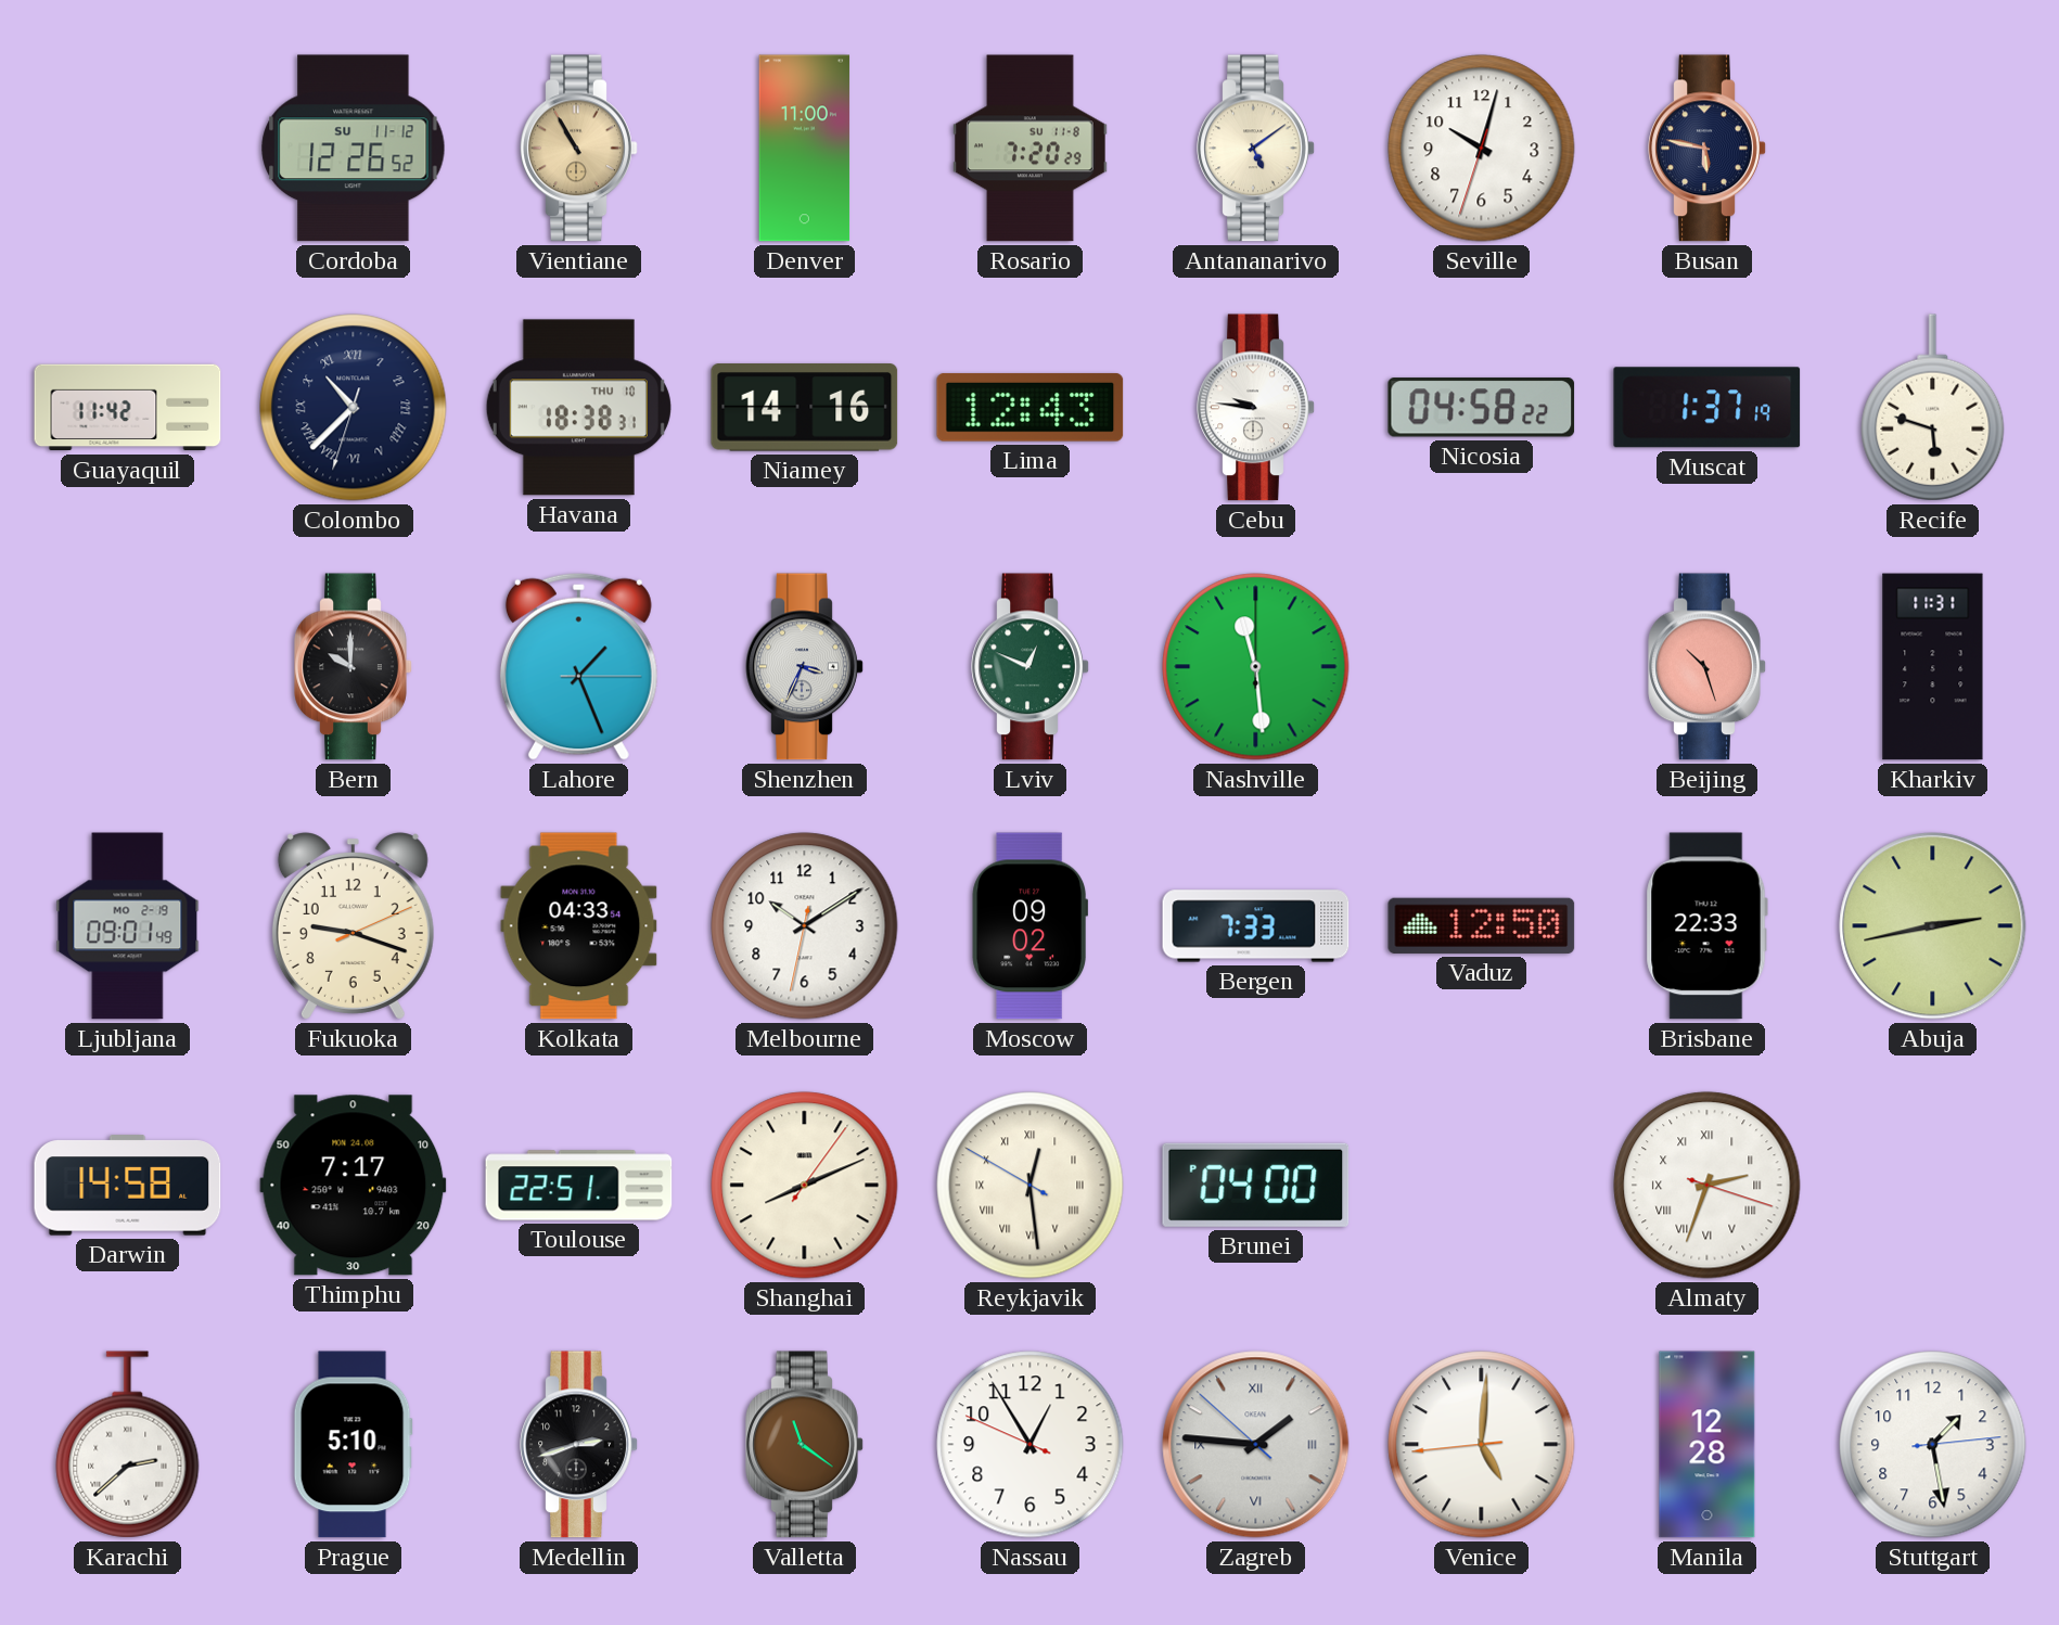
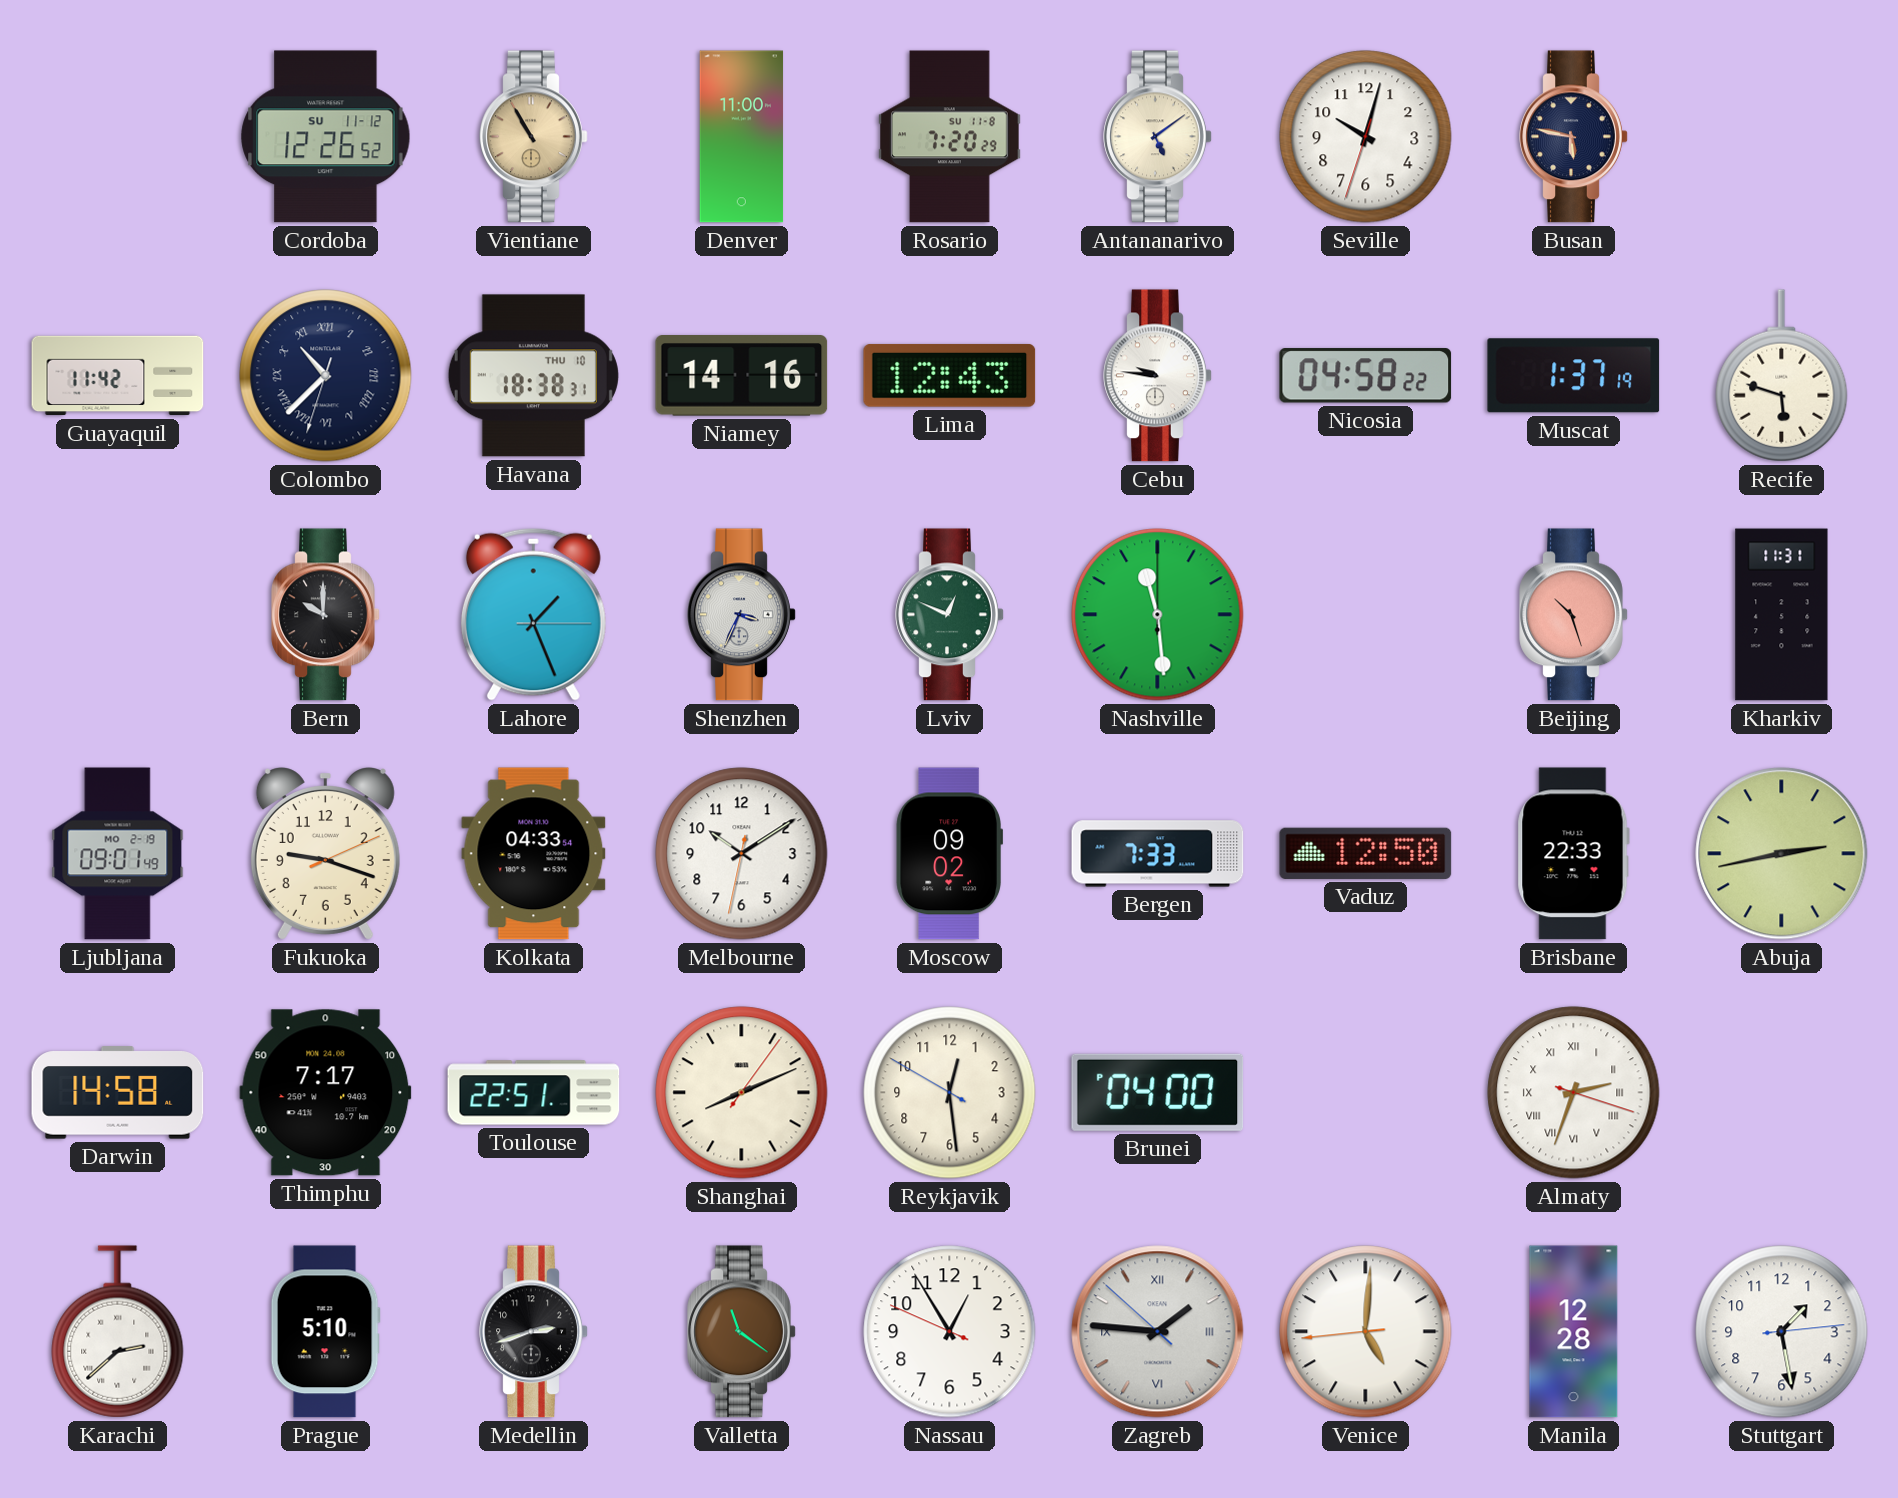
Reykjavik numerals: Roman -> Arabic
